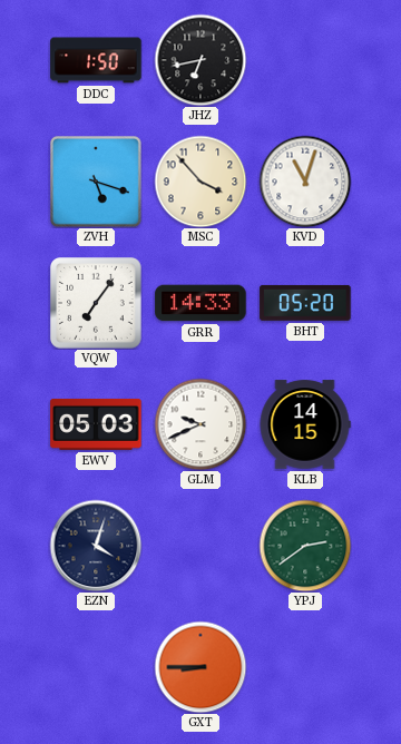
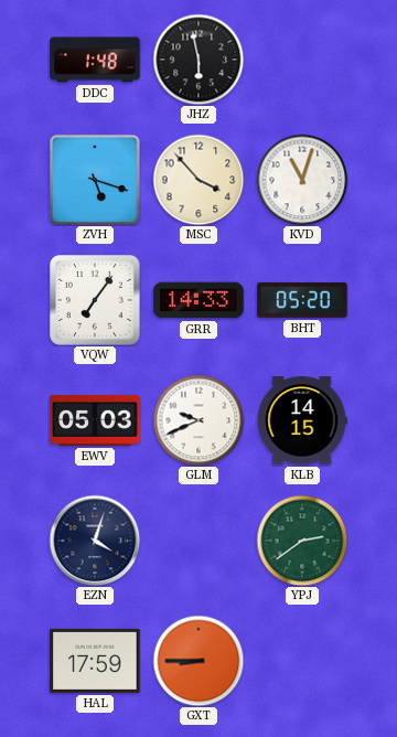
DDC: 1:50 -> 1:48
JHZ: 6:43 -> 5:58
HAL: none -> 17:59
